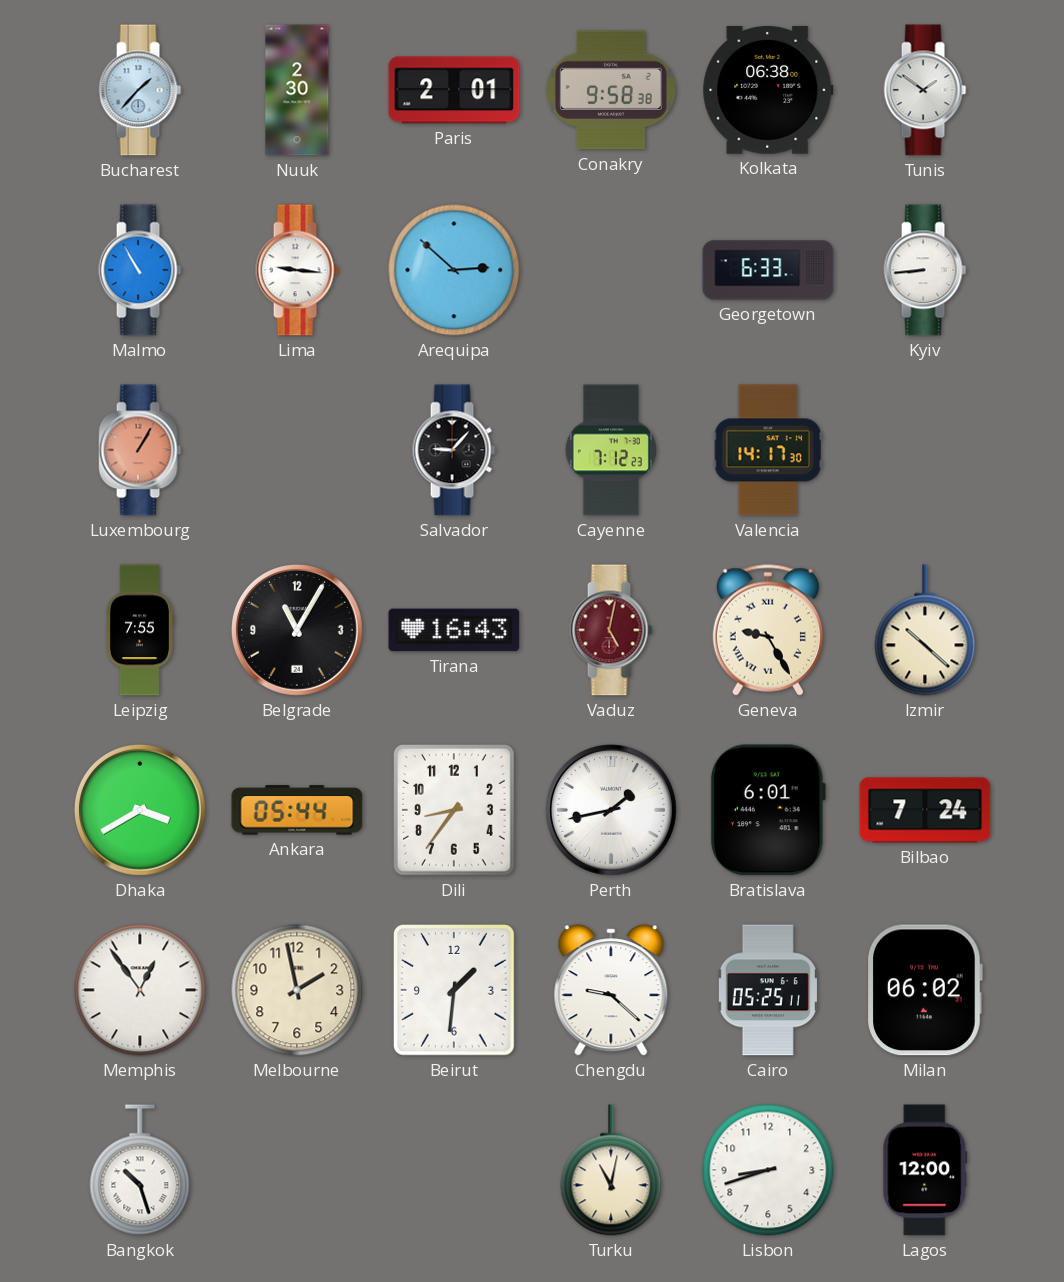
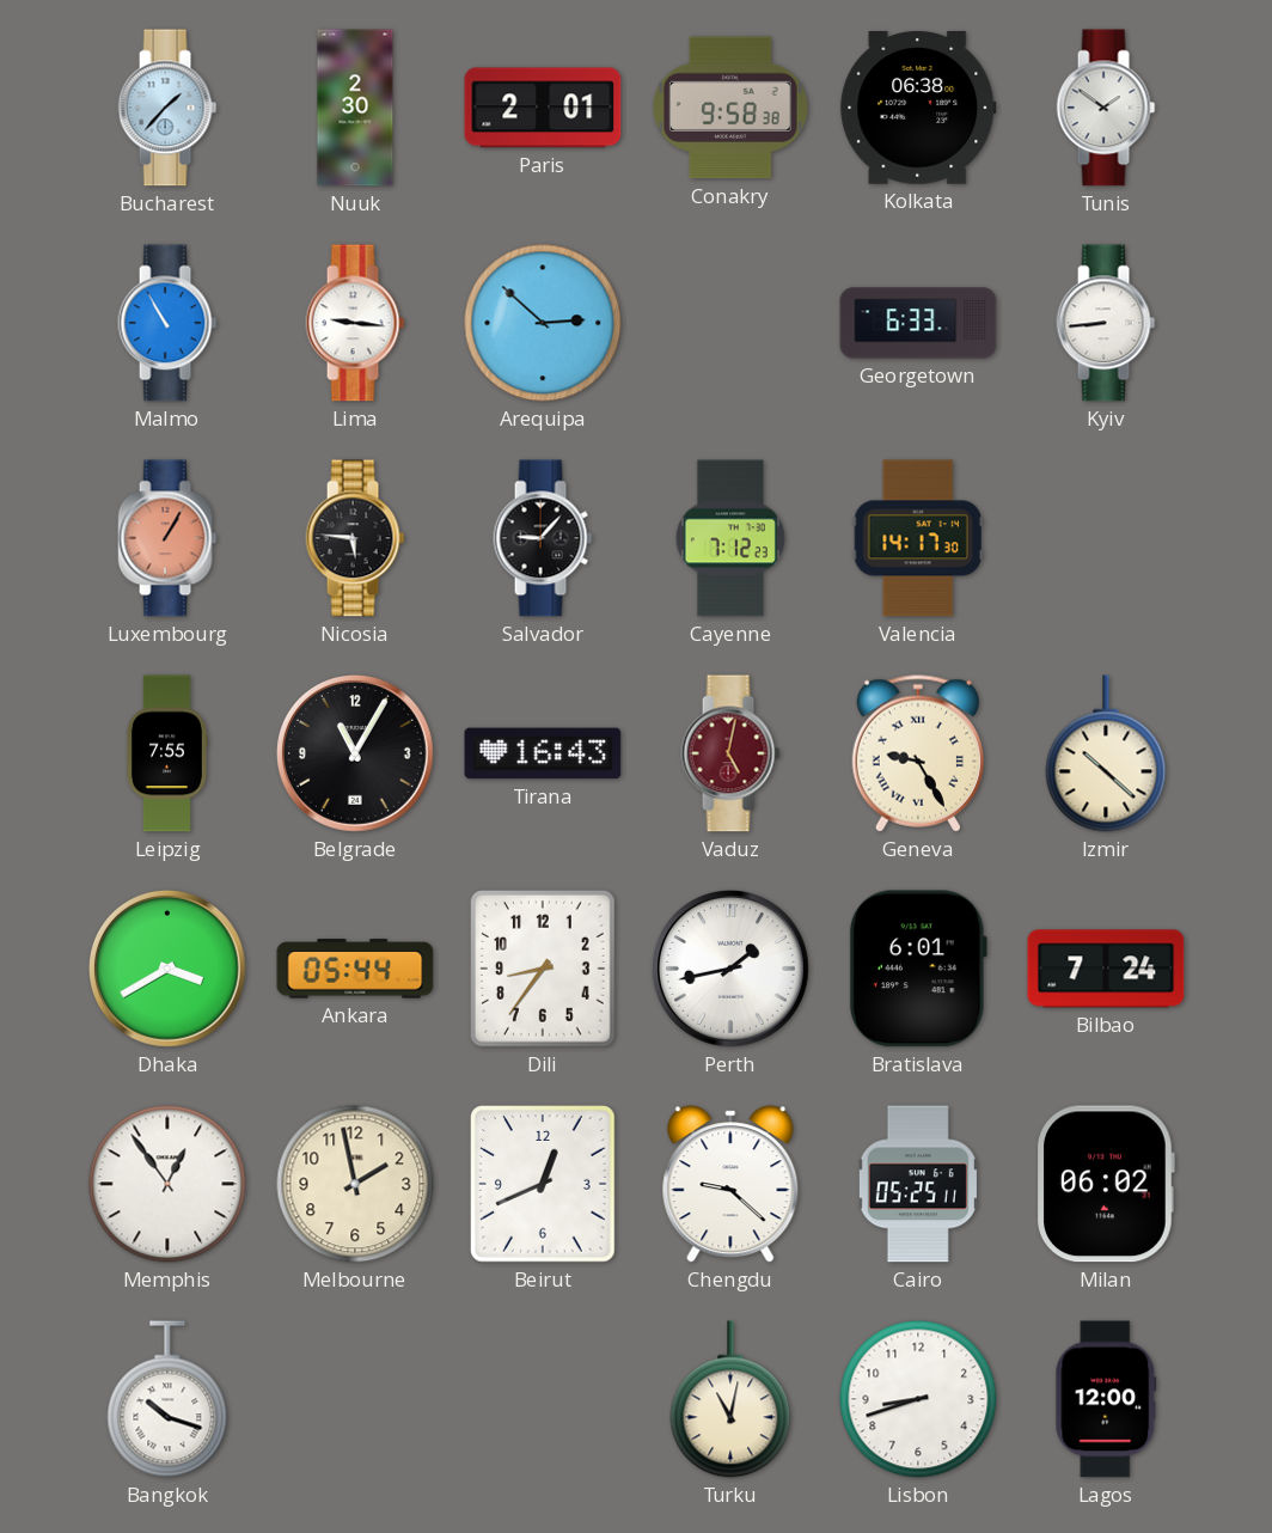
Nicosia: none -> 5:46
Beirut: 1:31 -> 12:41
Bangkok: 10:27 -> 10:18
